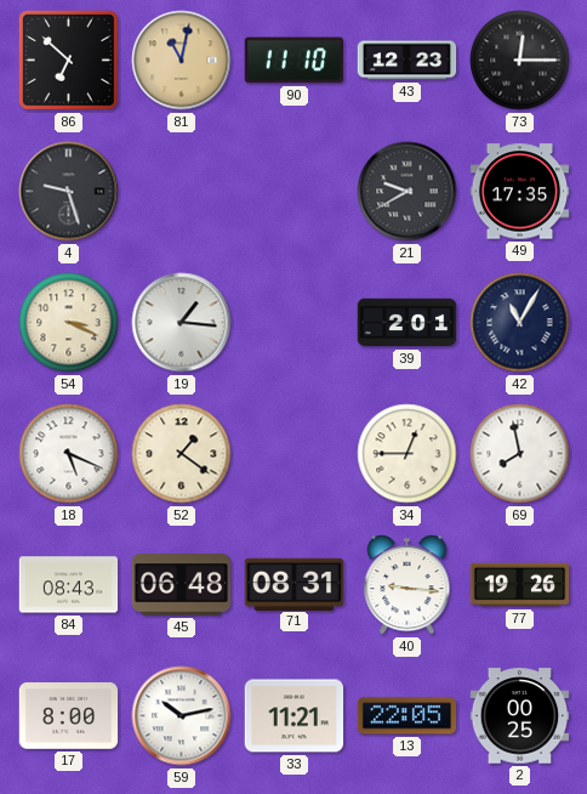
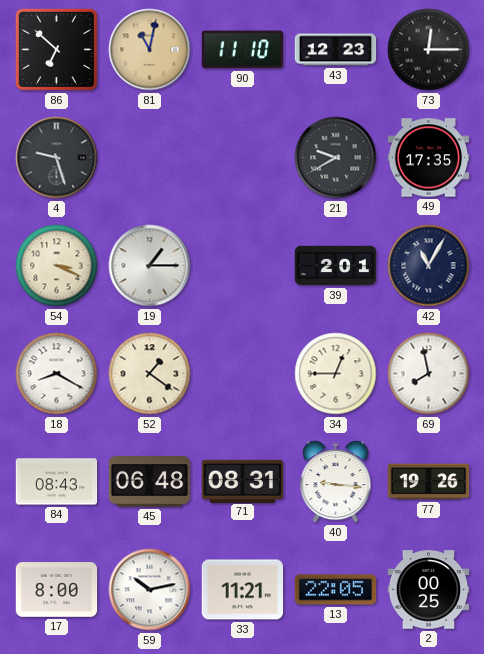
19: 1:16 -> 1:15
18: 5:19 -> 8:20
